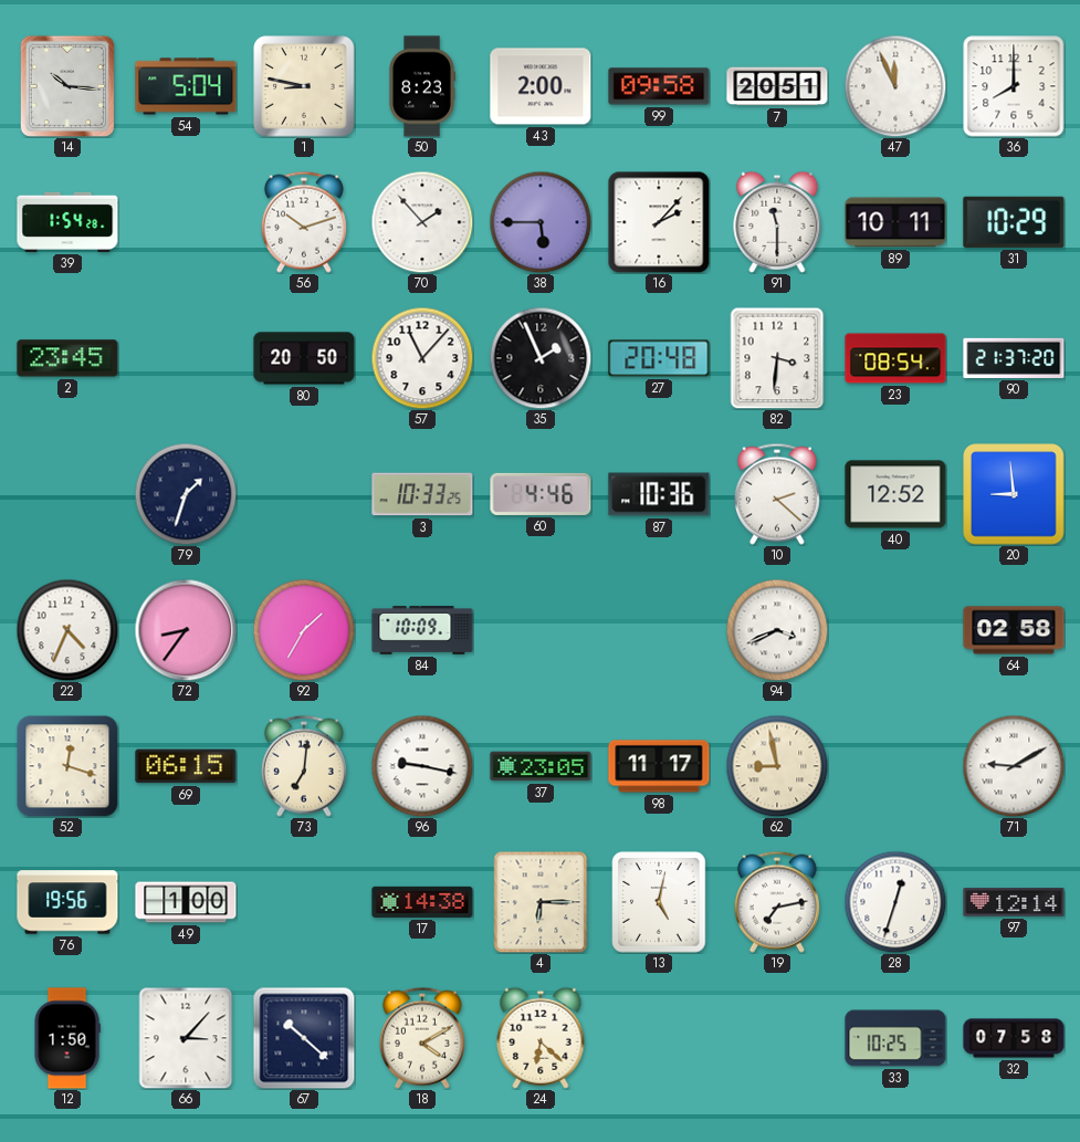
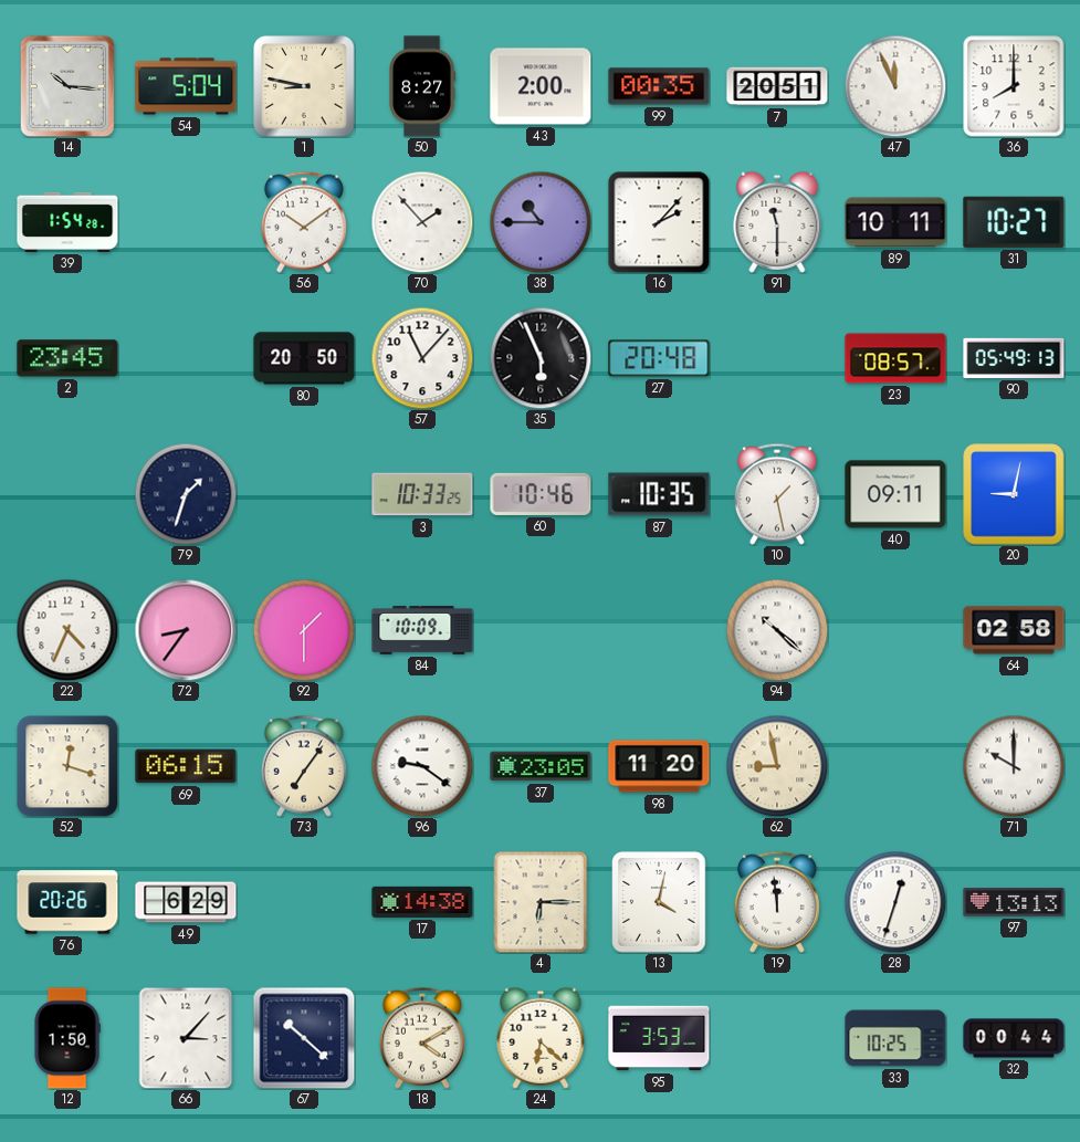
50: 8:23 -> 8:27
99: 09:58 -> 00:35
56: 10:12 -> 10:09
38: 5:45 -> 10:45
31: 10:29 -> 10:27
35: 1:56 -> 5:56
82: 3:31 -> none
23: 08:54 -> 08:57
90: 21:37 -> 05:49
60: 4:46 -> 10:46
87: 10:36 -> 10:35
10: 2:22 -> 1:28
40: 12:52 -> 09:11
20: 8:59 -> 9:02
92: 1:35 -> 1:30
94: 3:41 -> 10:22
73: 7:01 -> 7:06
96: 9:17 -> 9:21
98: 11:17 -> 11:20
71: 9:10 -> 10:00
76: 19:56 -> 20:26
49: 1:00 -> 6:29
13: 5:02 -> 4:02
19: 7:13 -> 11:59
97: 12:14 -> 13:13
95: none -> 3:53
32: 07:58 -> 00:44
